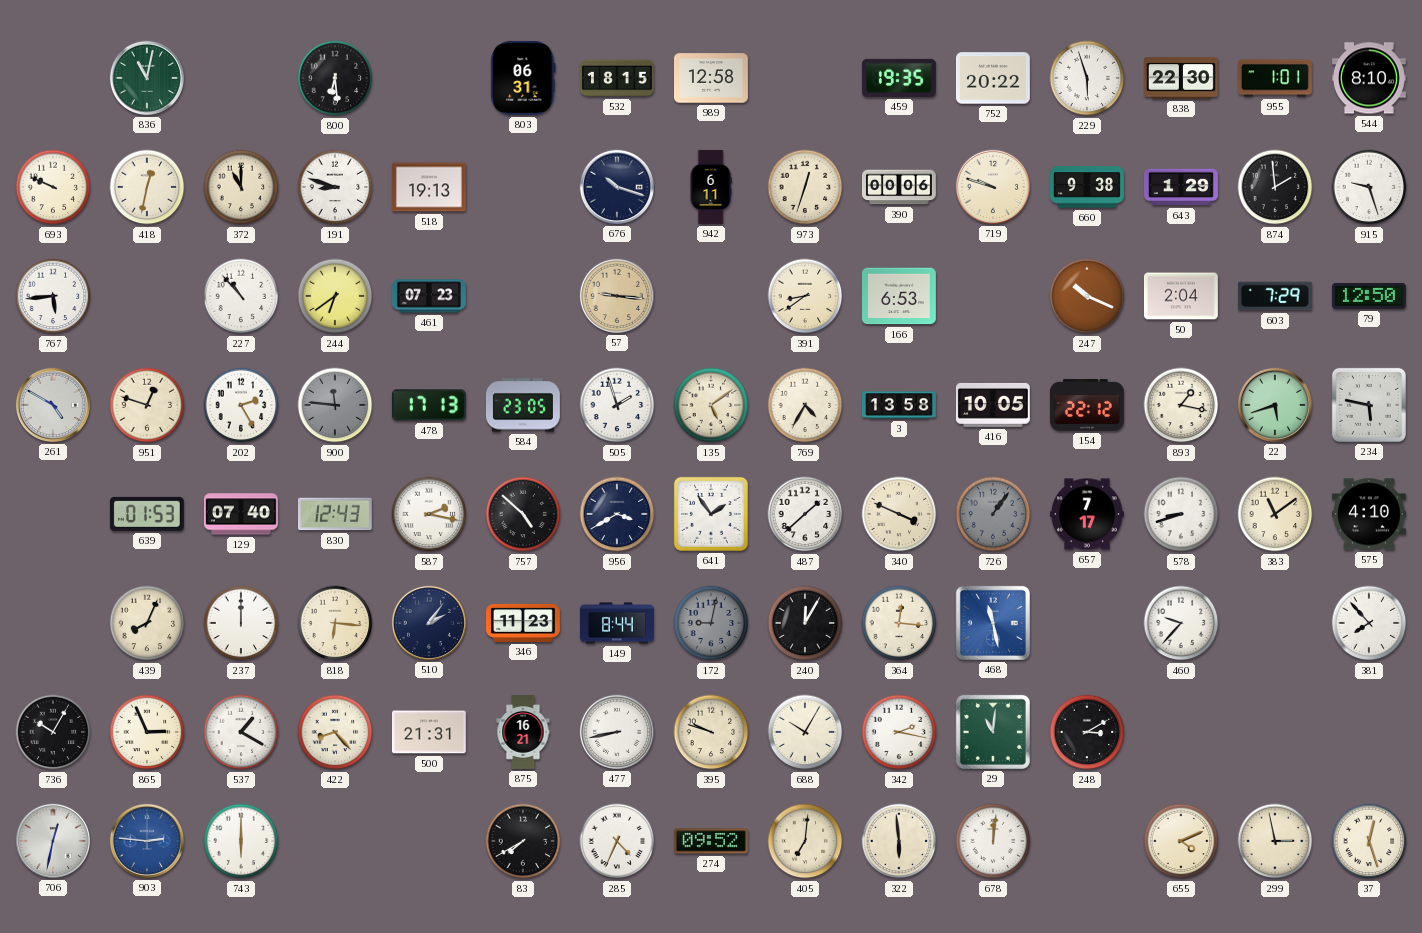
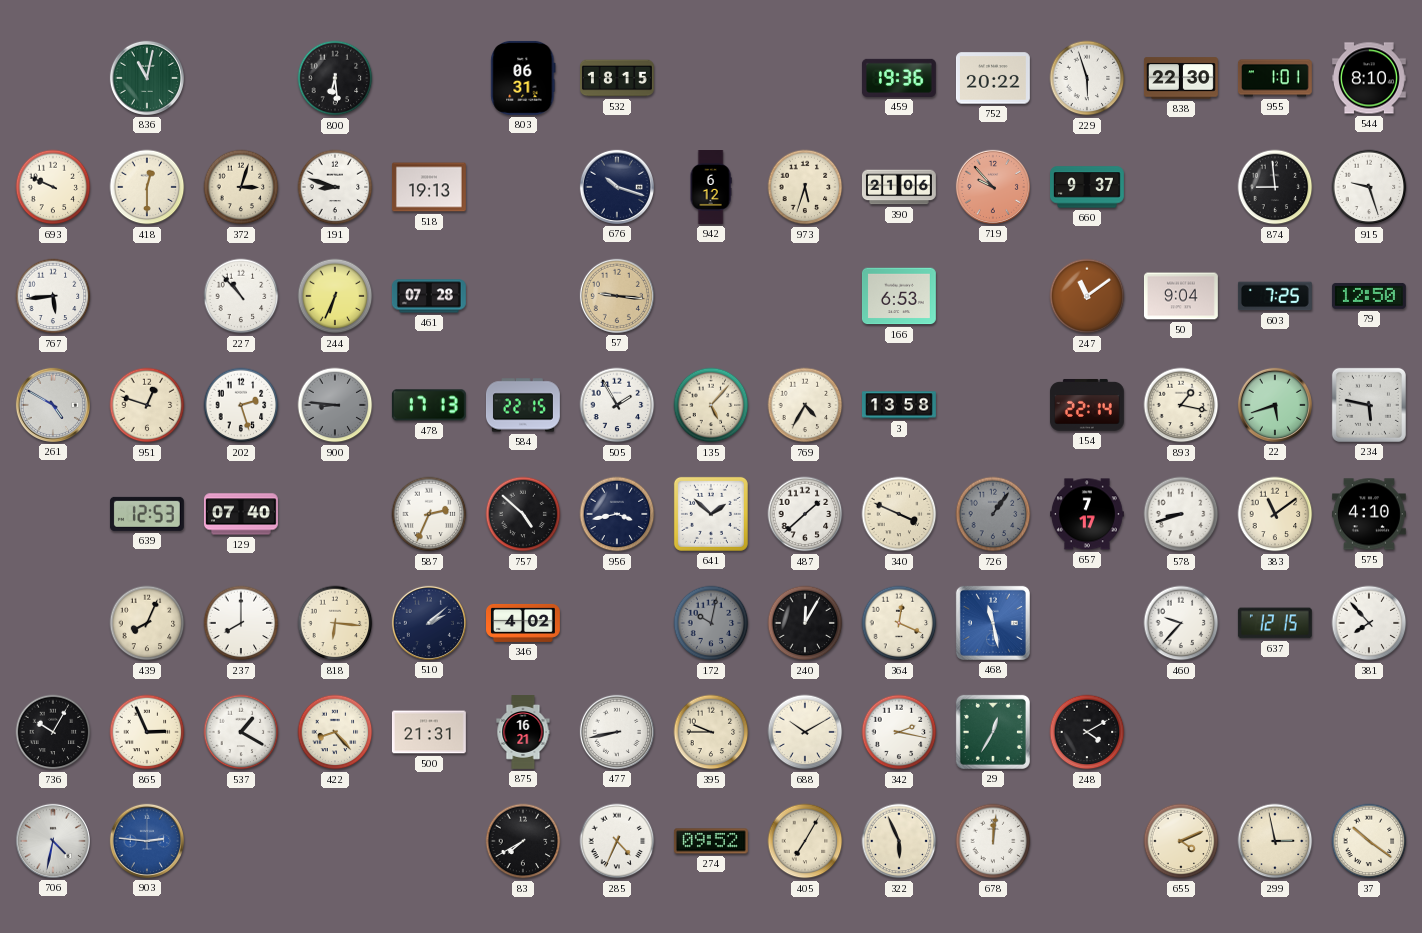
989: 12:58 -> none
459: 19:35 -> 19:36
418: 12:32 -> 12:30
372: 11:00 -> 3:03
942: 6:11 -> 6:12
973: 12:33 -> 5:33
390: 00:06 -> 21:06
719: 9:48 -> 9:53
719 dial: cream -> salmon
660: 9:38 -> 9:37
643: 1:29 -> none
874: 1:59 -> 8:59
244: 6:39 -> 6:34
461: 07:23 -> 07:28
391: 8:39 -> none
247: 10:19 -> 11:09
50: 2:04 -> 9:04
603: 7:29 -> 7:25
202: 2:25 -> 2:27
900: 11:46 -> 8:46
584: 23:05 -> 22:15
505: 1:57 -> 1:55
135: 5:09 -> 5:07
416: 10:05 -> none
154: 22:12 -> 22:14
639: 01:53 -> 12:53
830: 12:43 -> none
587: 2:17 -> 2:34
956: 3:40 -> 3:43
641: 1:54 -> 1:52
237: 12:00 -> 8:00
510: 2:06 -> 2:08
346: 11:23 -> 4:02
149: 8:44 -> none
172: 9:02 -> 10:02
364: 12:16 -> 12:19
637: none -> 12:15
395: 9:48 -> 9:45
688: 10:05 -> 10:10
29: 11:01 -> 12:35
248: 3:10 -> 4:10
706: 12:32 -> 4:32
743: 6:00 -> none
405: 7:01 -> 7:05
322: 5:59 -> 5:56
37: 12:27 -> 10:21
